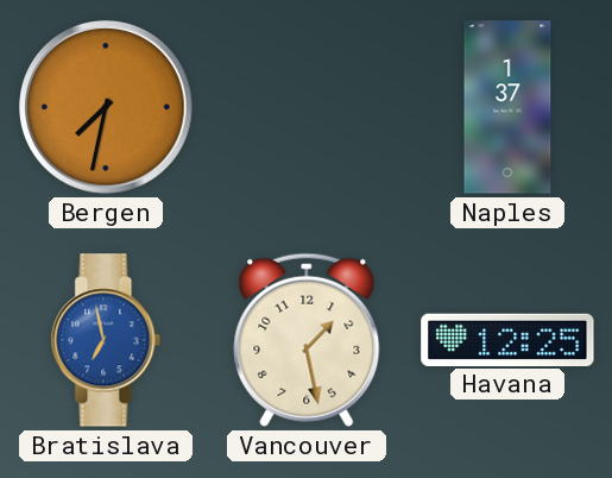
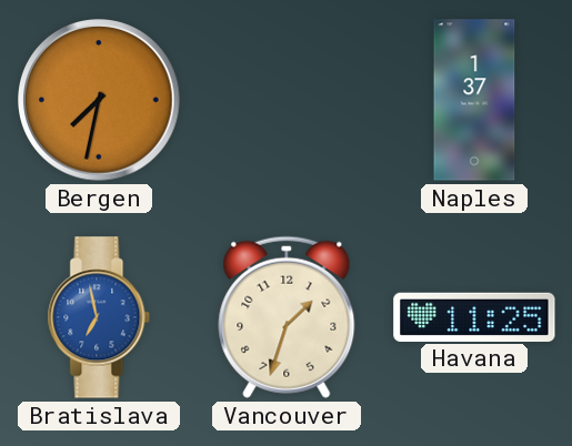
Vancouver: 1:28 -> 1:33
Havana: 12:25 -> 11:25
